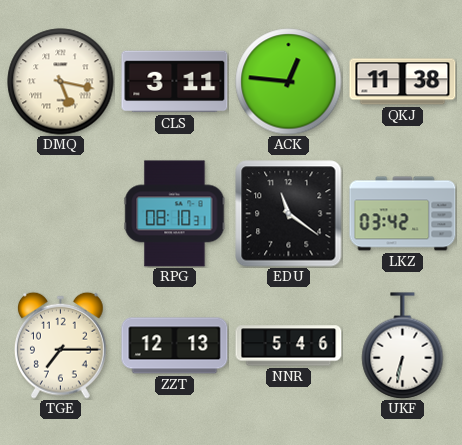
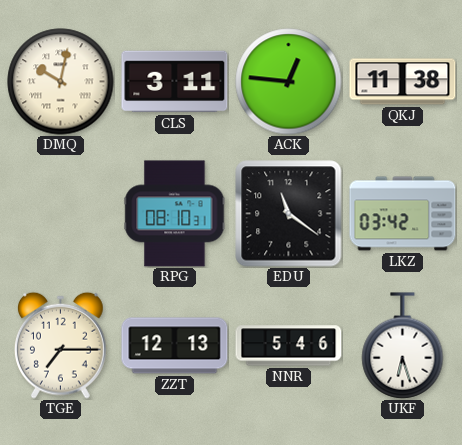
DMQ: 5:17 -> 10:02
UKF: 6:32 -> 6:27
